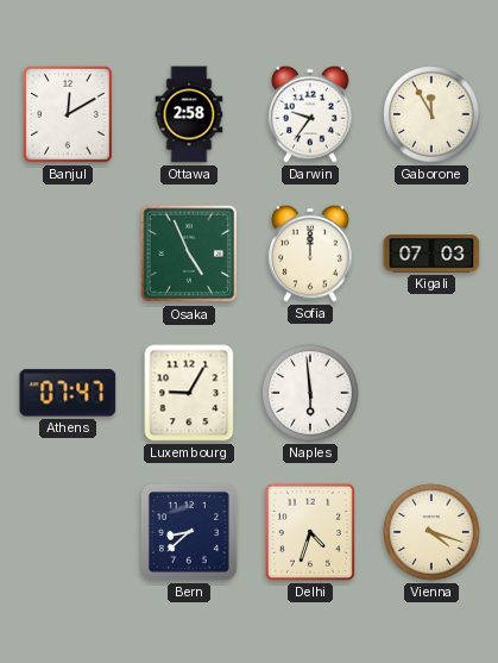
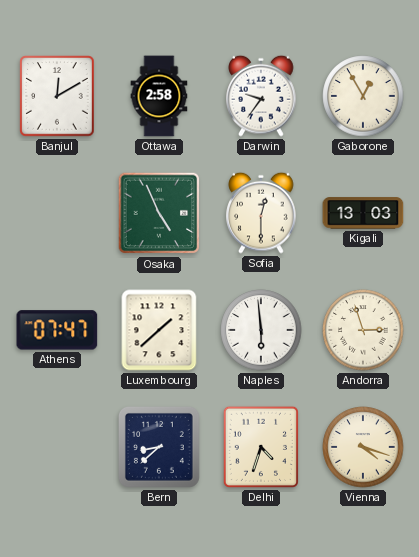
Gaborone: 11:55 -> 12:55
Sofia: 12:00 -> 12:30
Kigali: 07:03 -> 13:03
Luxembourg: 9:05 -> 1:38
Andorra: none -> 2:57
